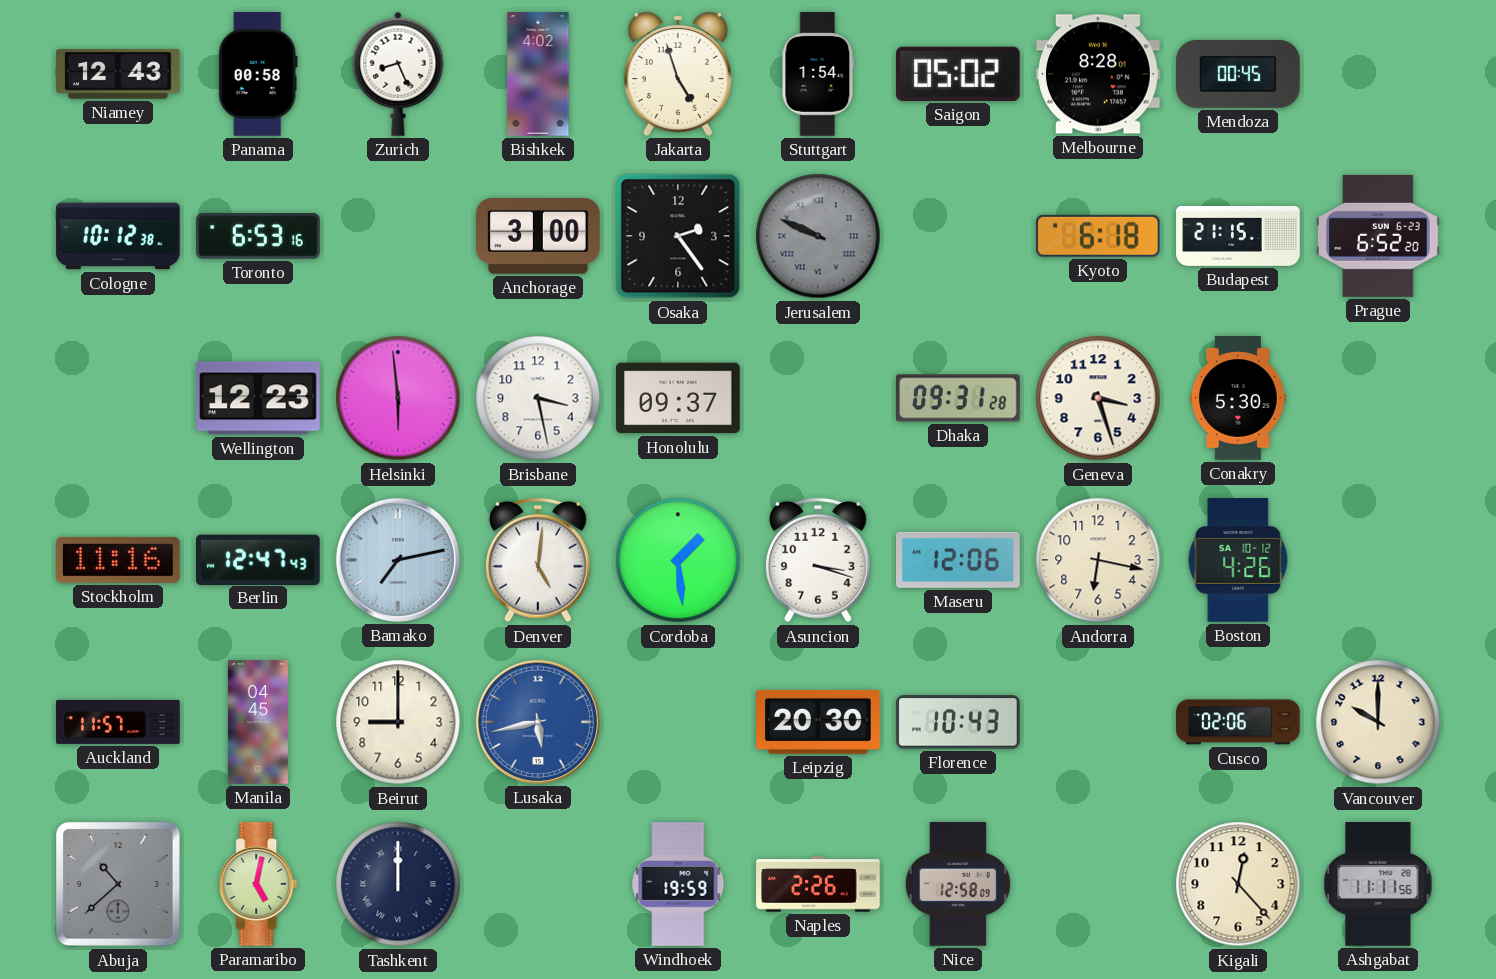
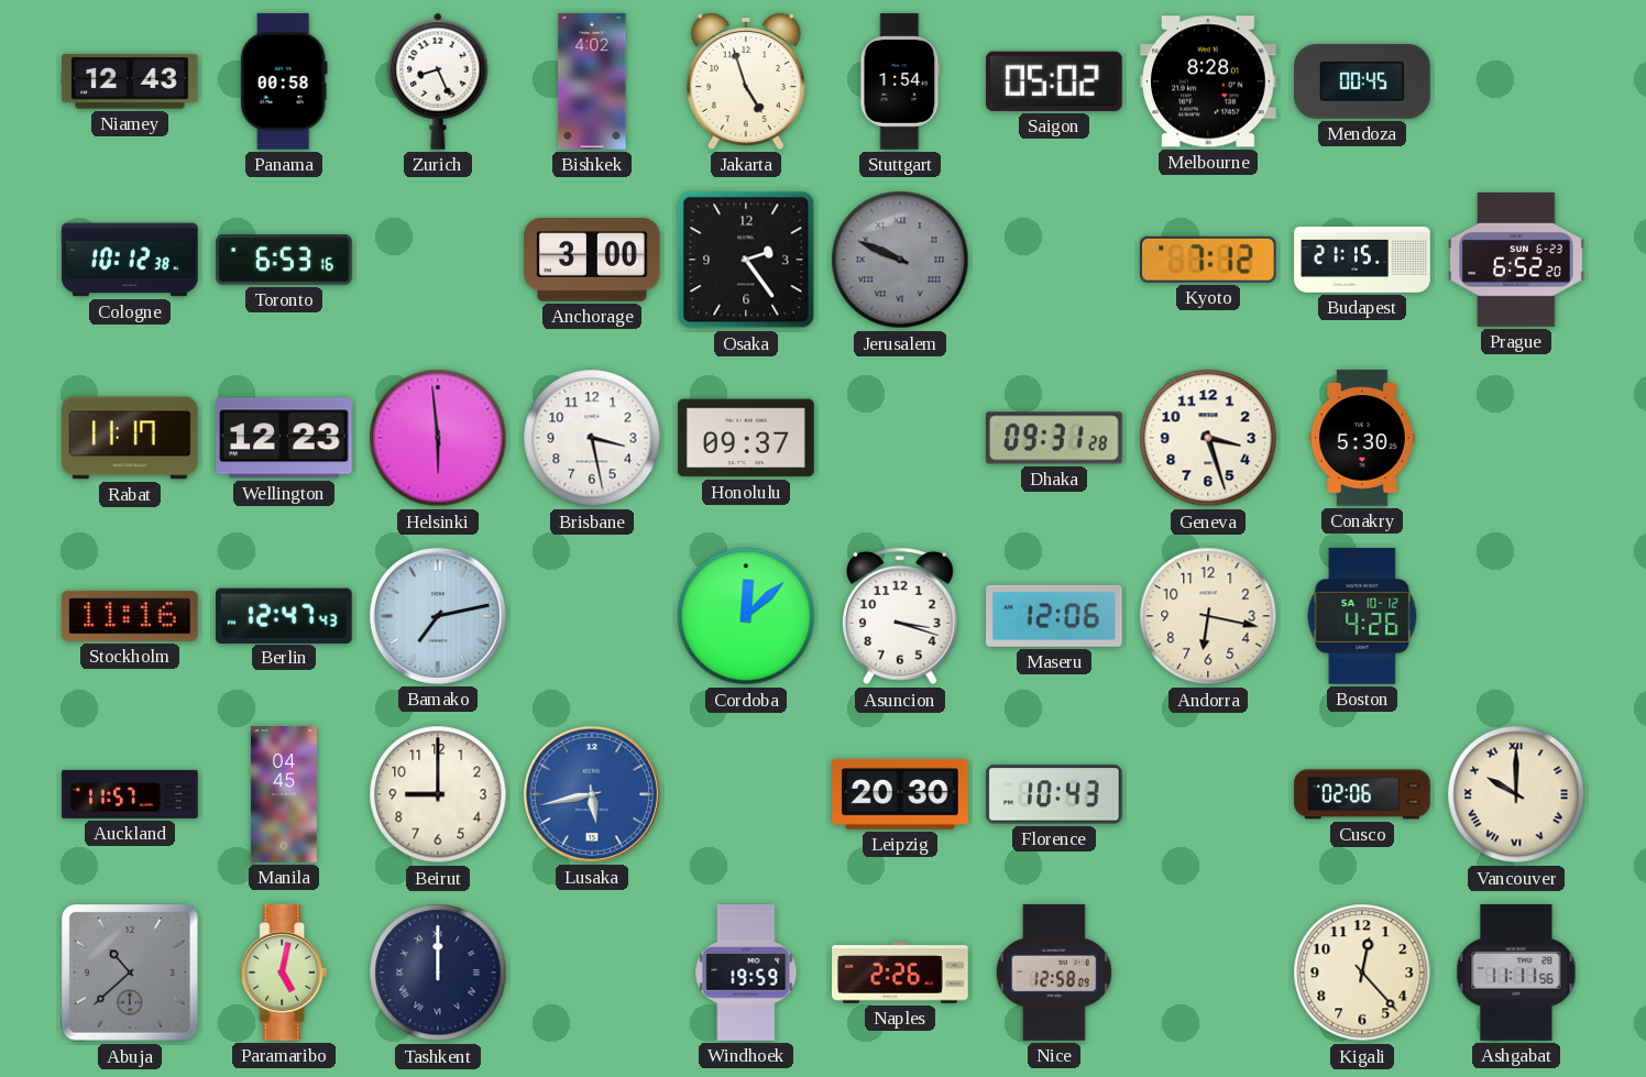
Kyoto: 6:18 -> 7:12
Rabat: none -> 11:17
Denver: 5:01 -> none
Cordoba: 1:29 -> 12:08
Vancouver numerals: Arabic -> Roman
